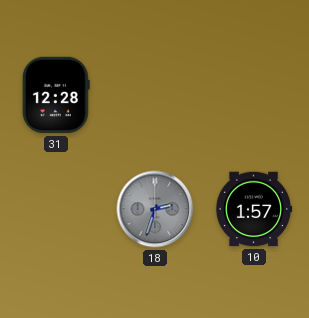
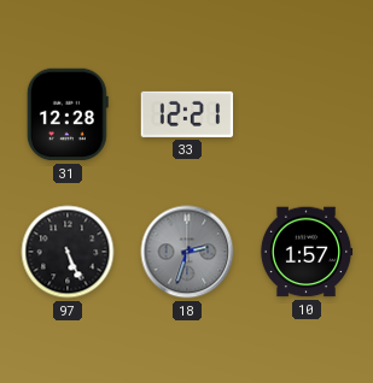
33: none -> 12:21
97: none -> 5:26
